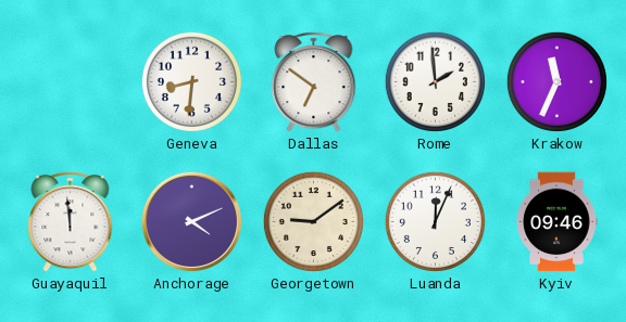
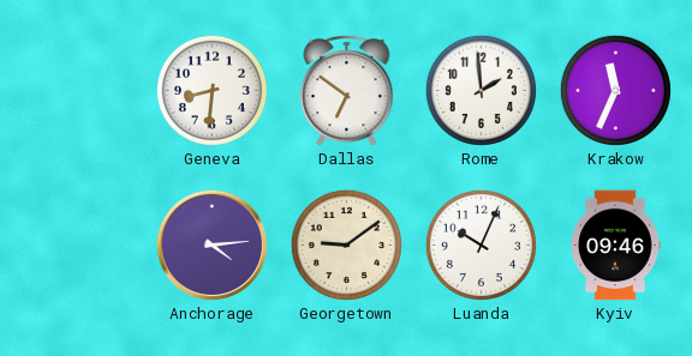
Guayaquil: 11:59 -> none
Anchorage: 4:11 -> 4:14
Luanda: 12:04 -> 10:04
